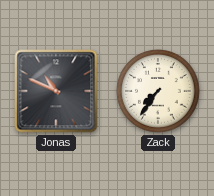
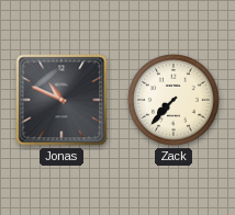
Zack: 7:36 -> 7:37
